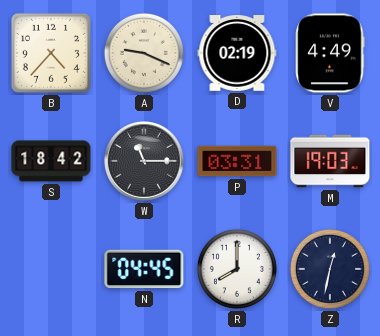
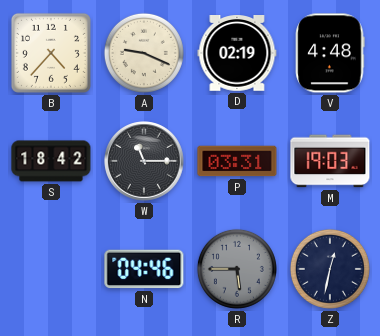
V: 4:49 -> 4:48
N: 04:45 -> 04:46
R: 8:00 -> 5:45
R dial: white -> grey
